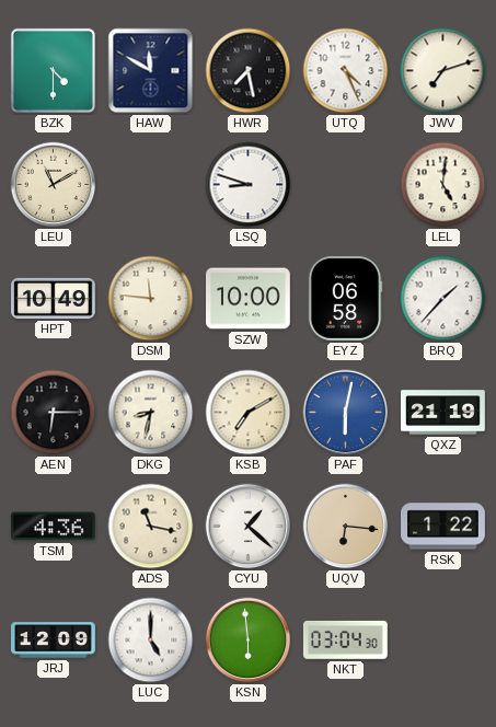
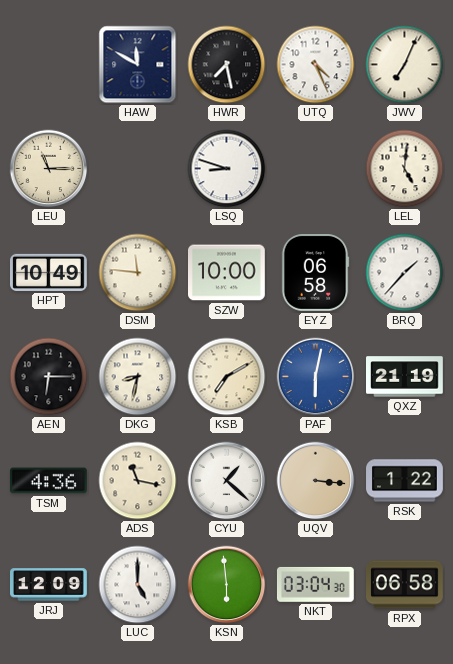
BZK: 4:30 -> none
JWV: 7:12 -> 7:04
LEU: 11:10 -> 11:15
UQV: 6:16 -> 3:16
RPX: none -> 06:58
